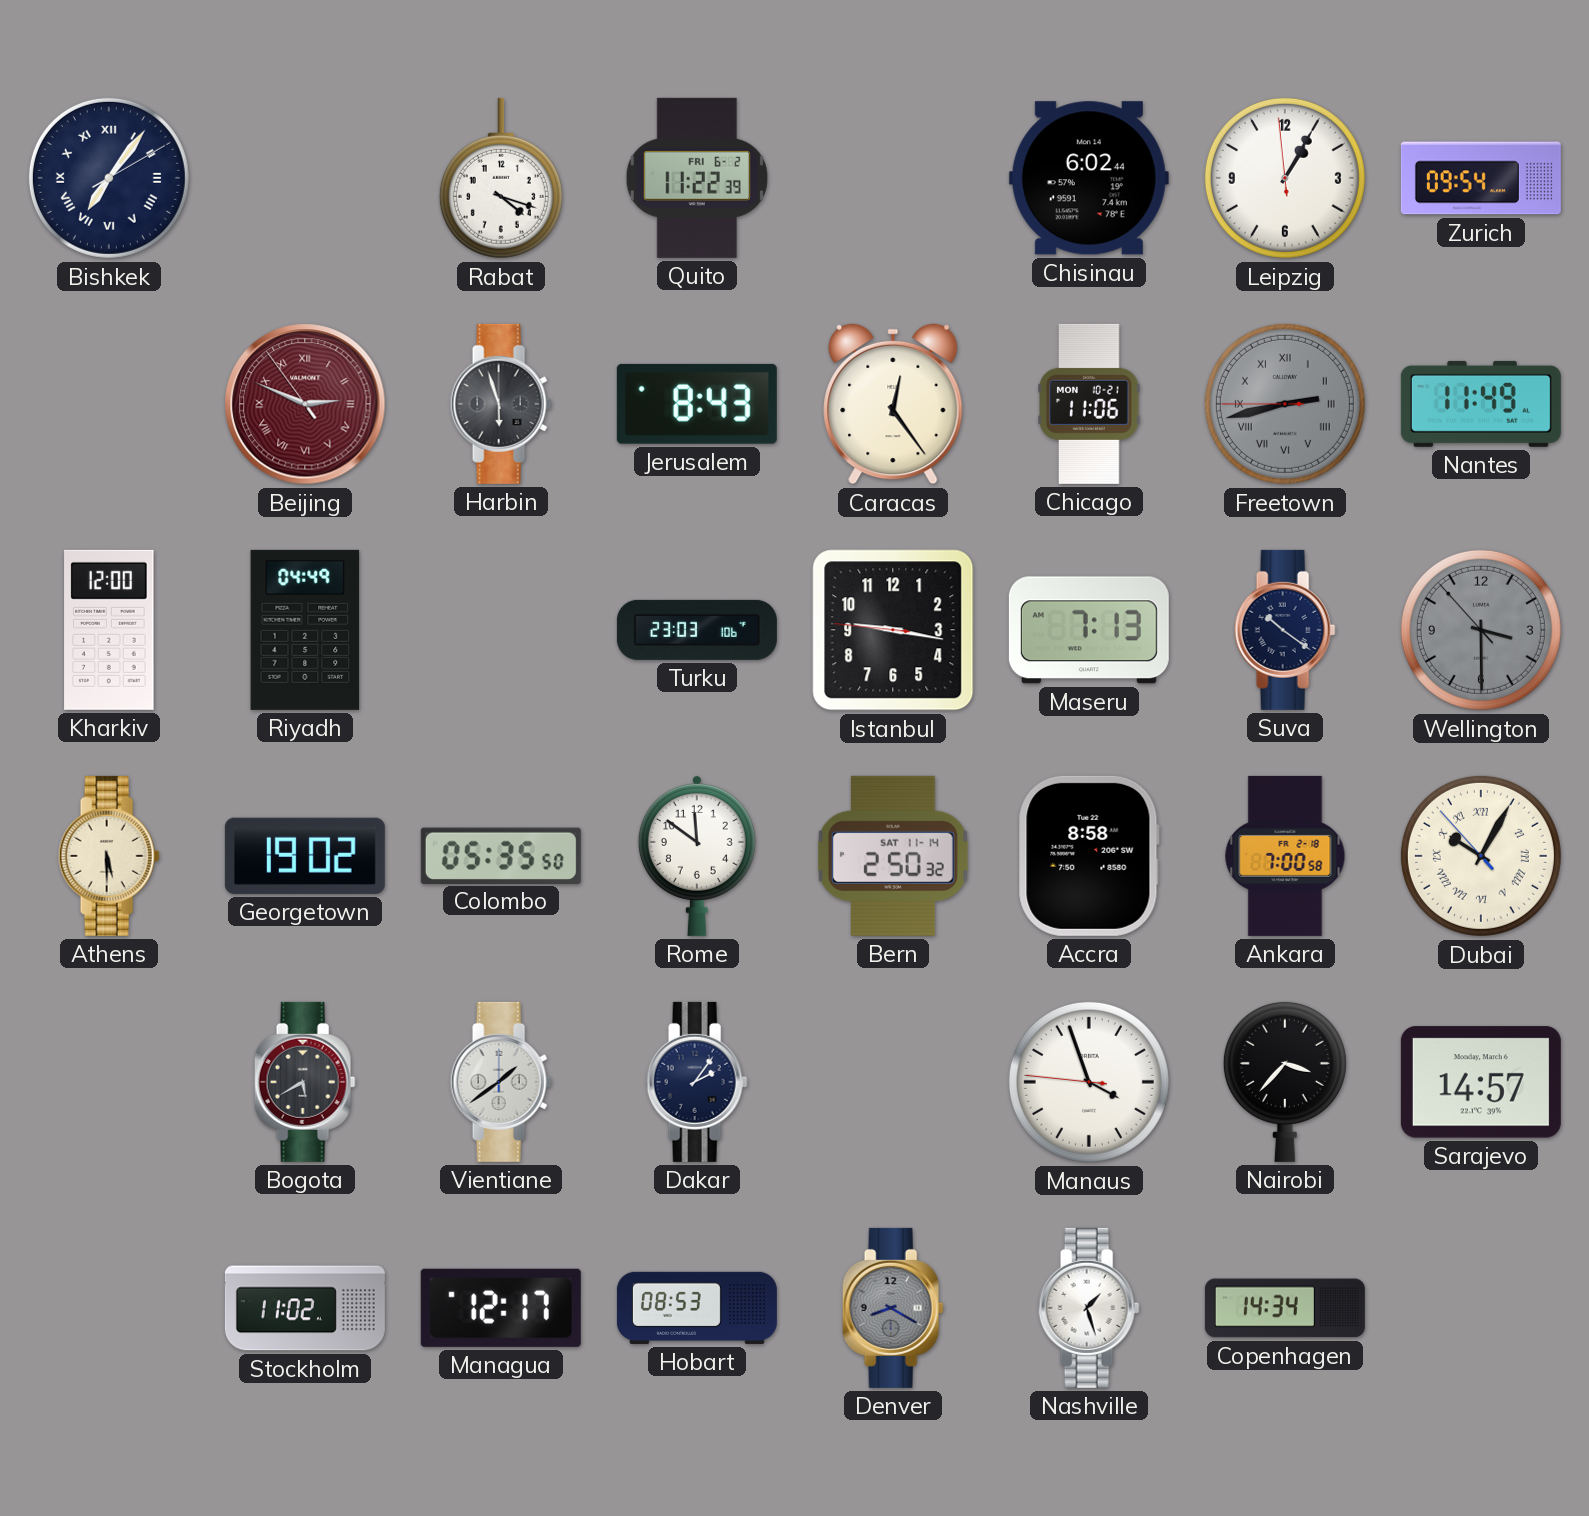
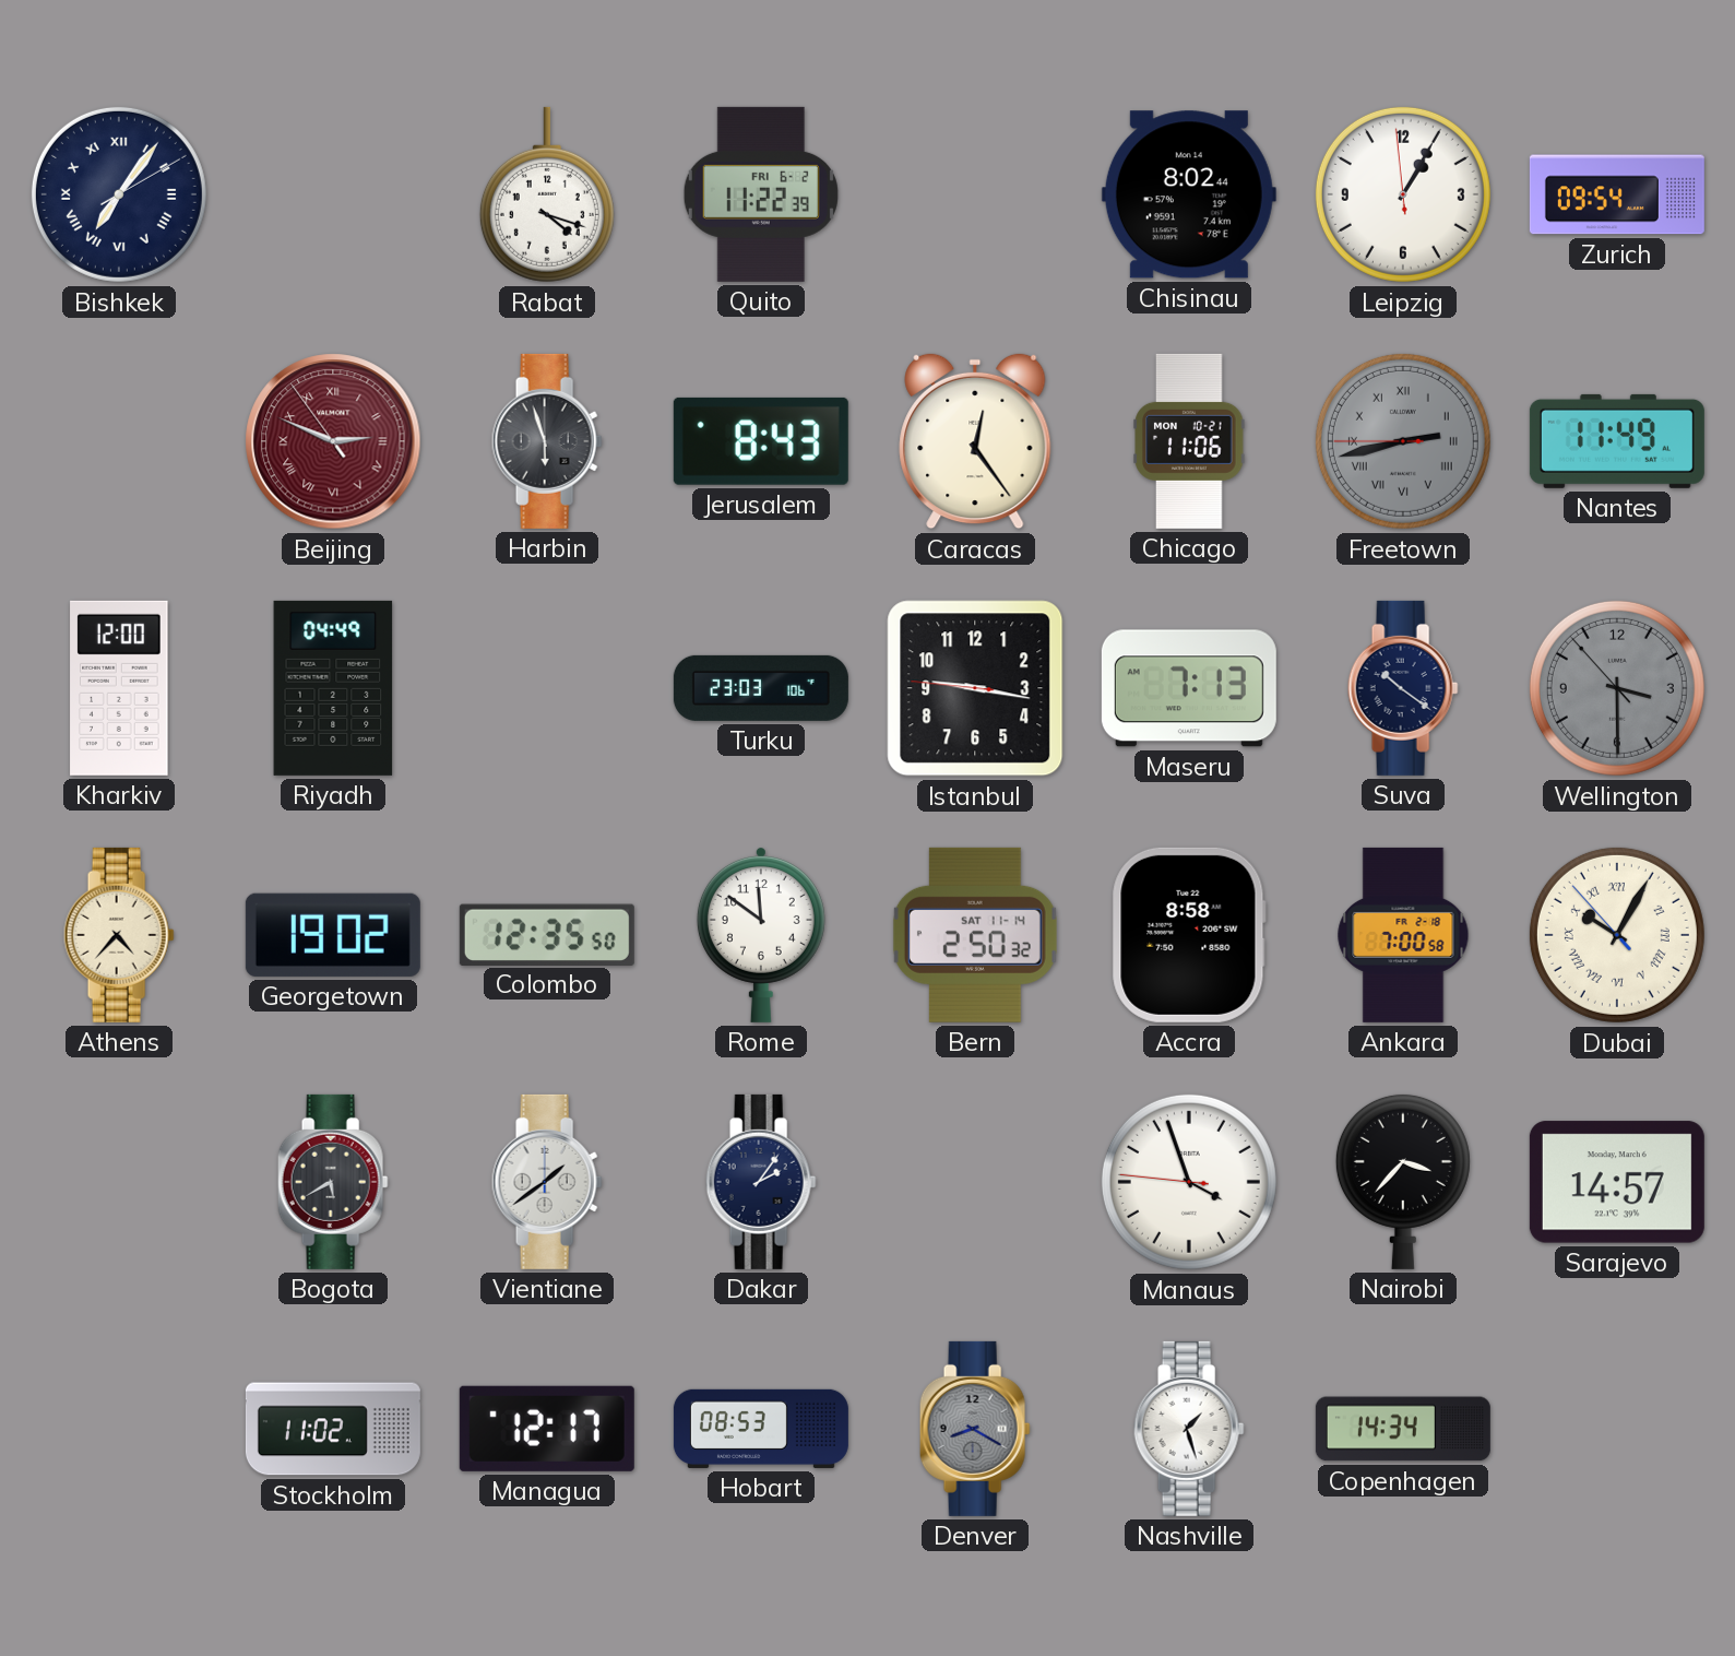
Chisinau: 6:02 -> 8:02
Athens: 5:30 -> 4:37
Colombo: 05:35 -> 12:35
